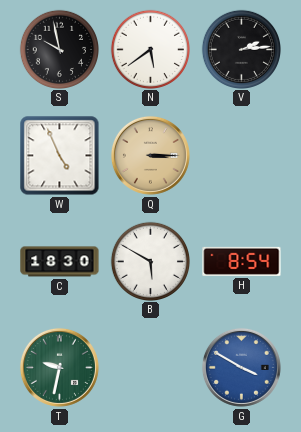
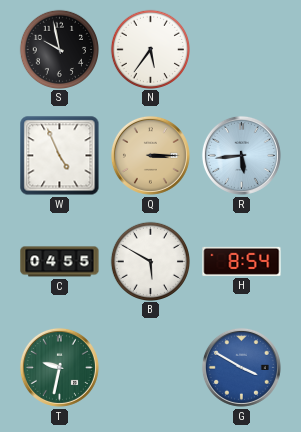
N: 5:39 -> 5:36
V: 2:14 -> none
R: none -> 5:44
C: 18:30 -> 04:55
